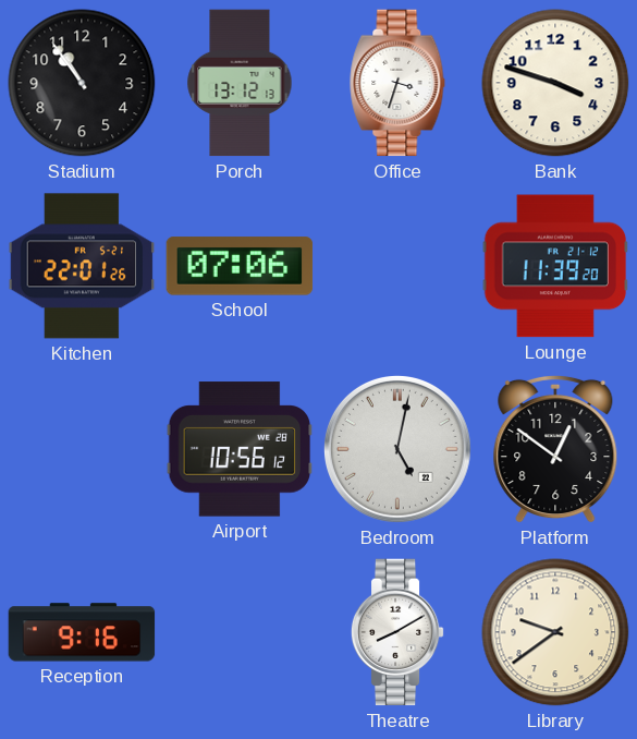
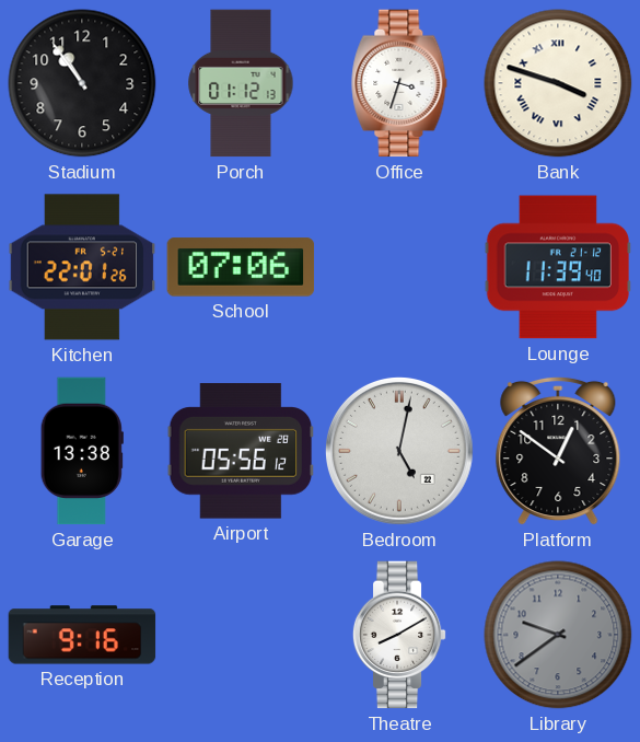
Porch: 13:12 -> 01:12
Bank numerals: Arabic -> Roman
Lounge: 11:39:20 -> 11:39:40
Garage: none -> 13:38
Airport: 10:56 -> 05:56
Library dial: cream -> grey
